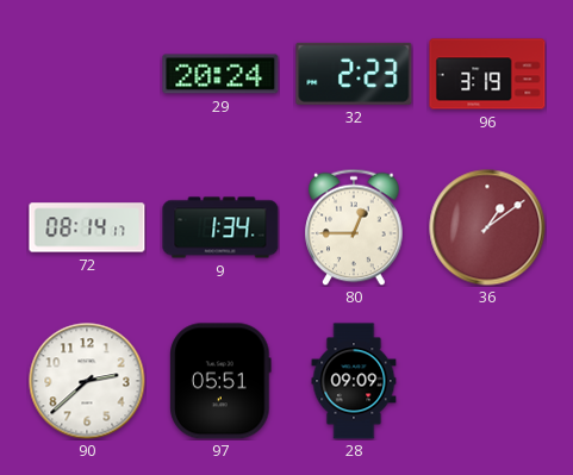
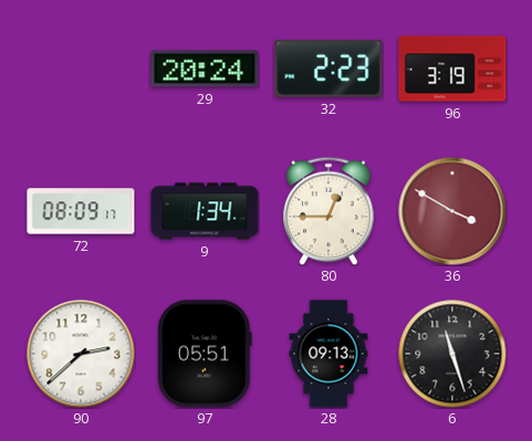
72: 08:14 -> 08:09
36: 1:09 -> 3:50
28: 09:09 -> 09:13
6: none -> 11:27
